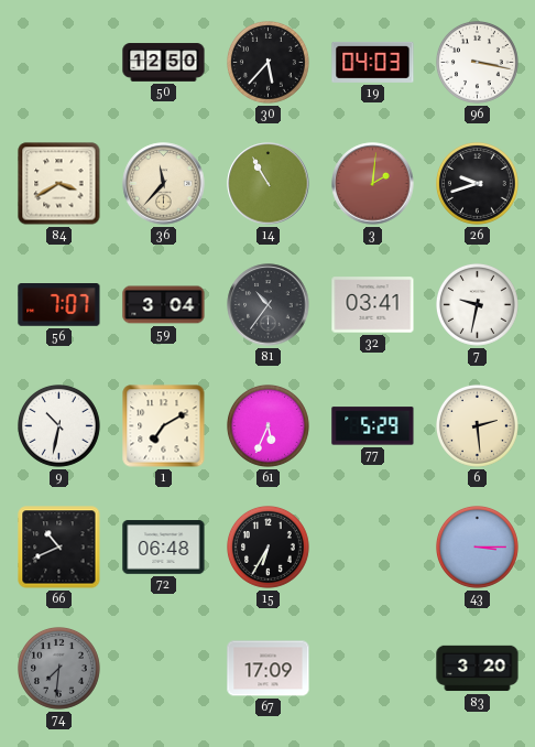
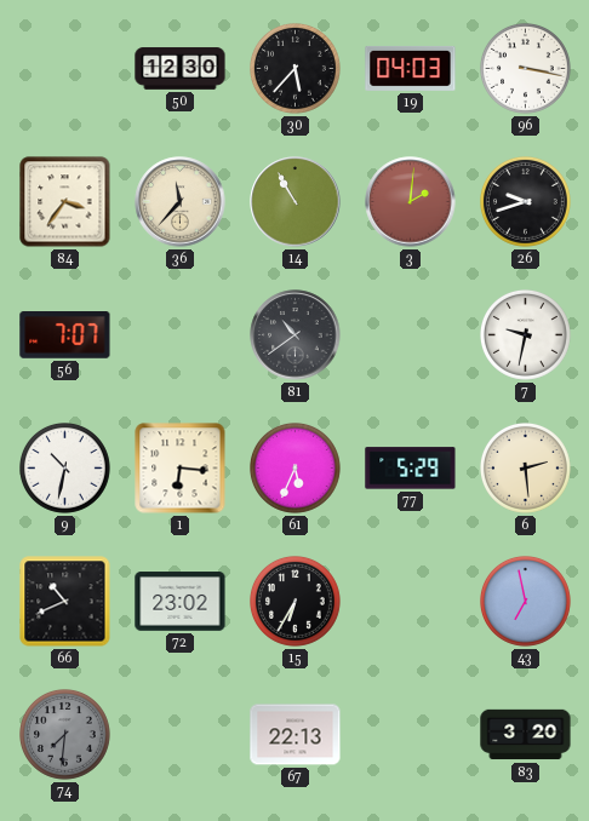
50: 12:50 -> 12:30
84: 3:40 -> 3:36
59: 3:04 -> none
81: 10:36 -> 10:39
32: 03:41 -> none
1: 7:10 -> 6:16
72: 06:48 -> 23:02
43: 3:15 -> 6:58
67: 17:09 -> 22:13
